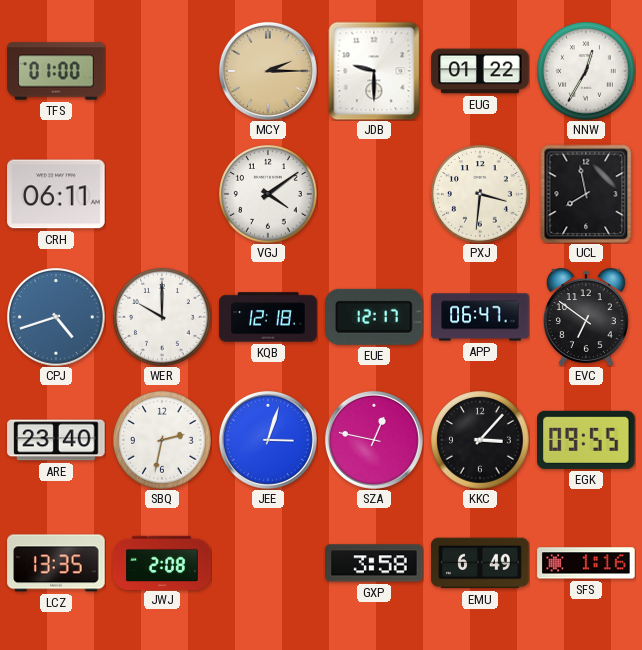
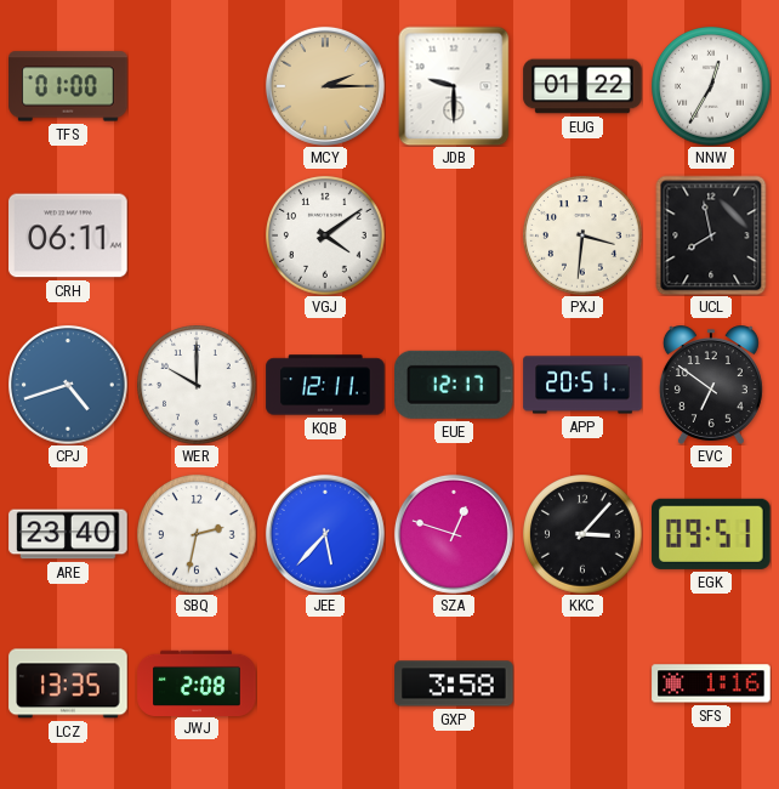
KQB: 12:18 -> 12:11
APP: 06:47 -> 20:51
JEE: 3:03 -> 5:37
SZA: 12:47 -> 12:48
EGK: 09:55 -> 09:51
EMU: 6:49 -> none
